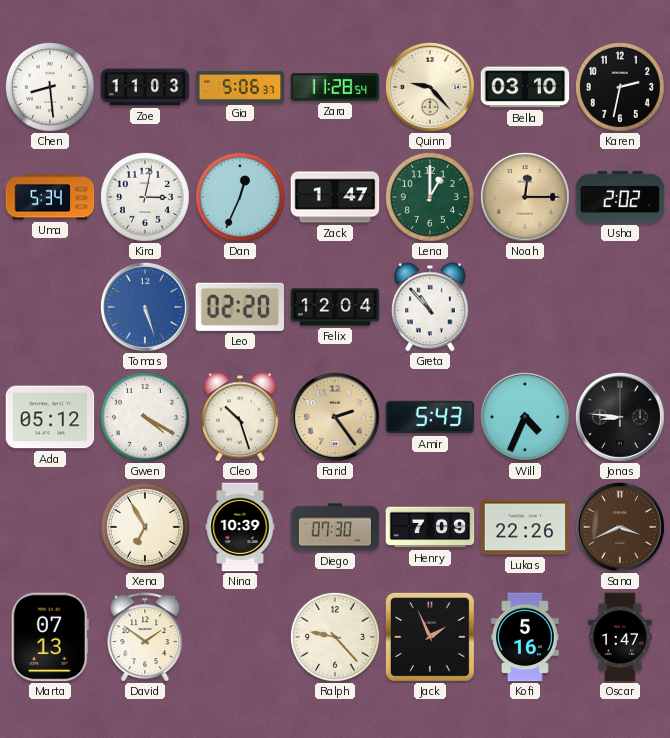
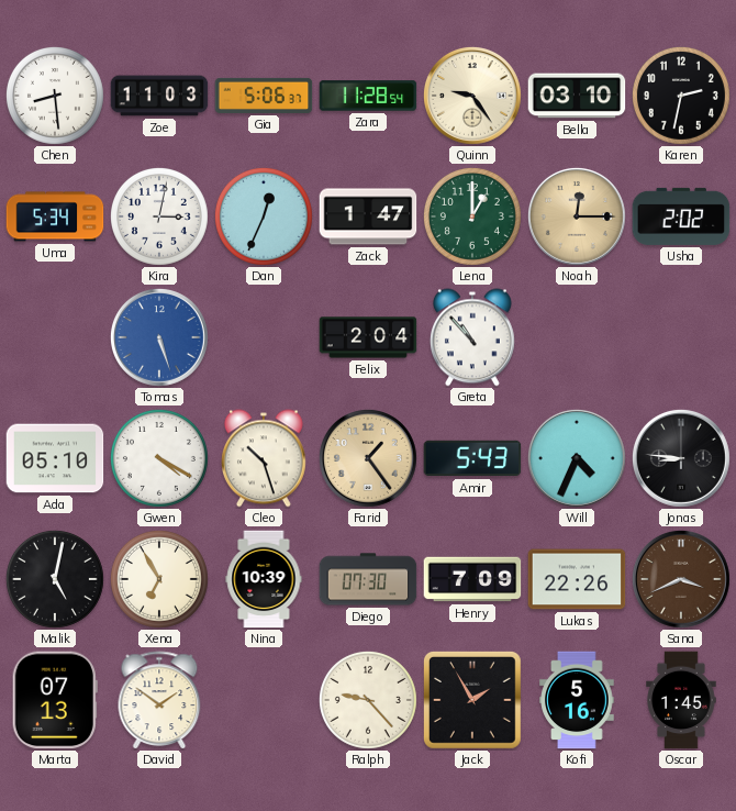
Quinn: 9:23 -> 9:24
Leo: 02:20 -> none
Felix: 12:04 -> 2:04
Ada: 05:12 -> 05:10
Farid: 2:24 -> 1:24
Malik: none -> 5:02
Jack: 1:56 -> 1:55
Oscar: 1:47 -> 1:45
